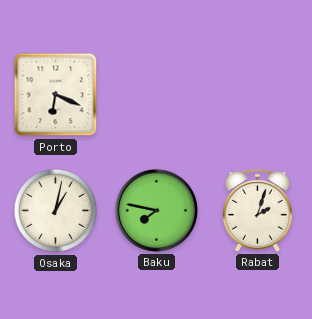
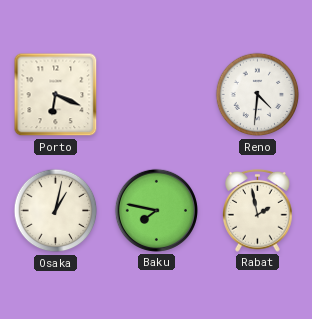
Reno: none -> 4:31
Rabat: 2:03 -> 1:58
